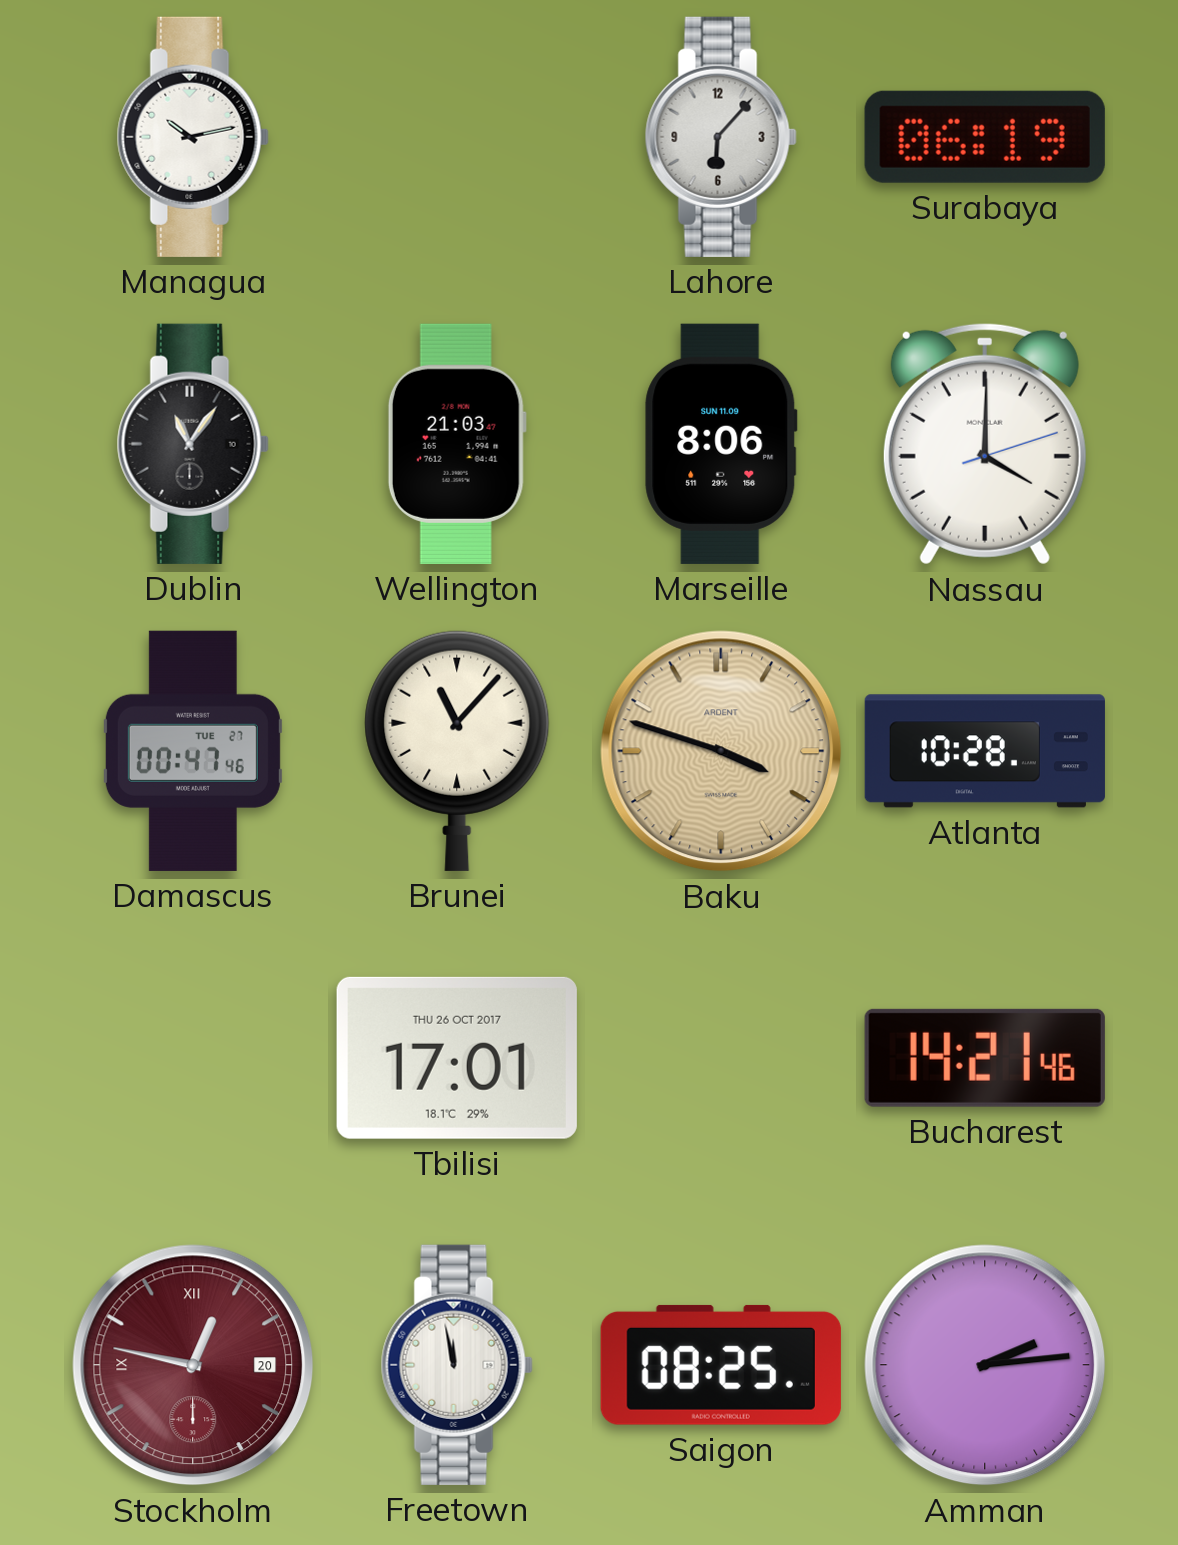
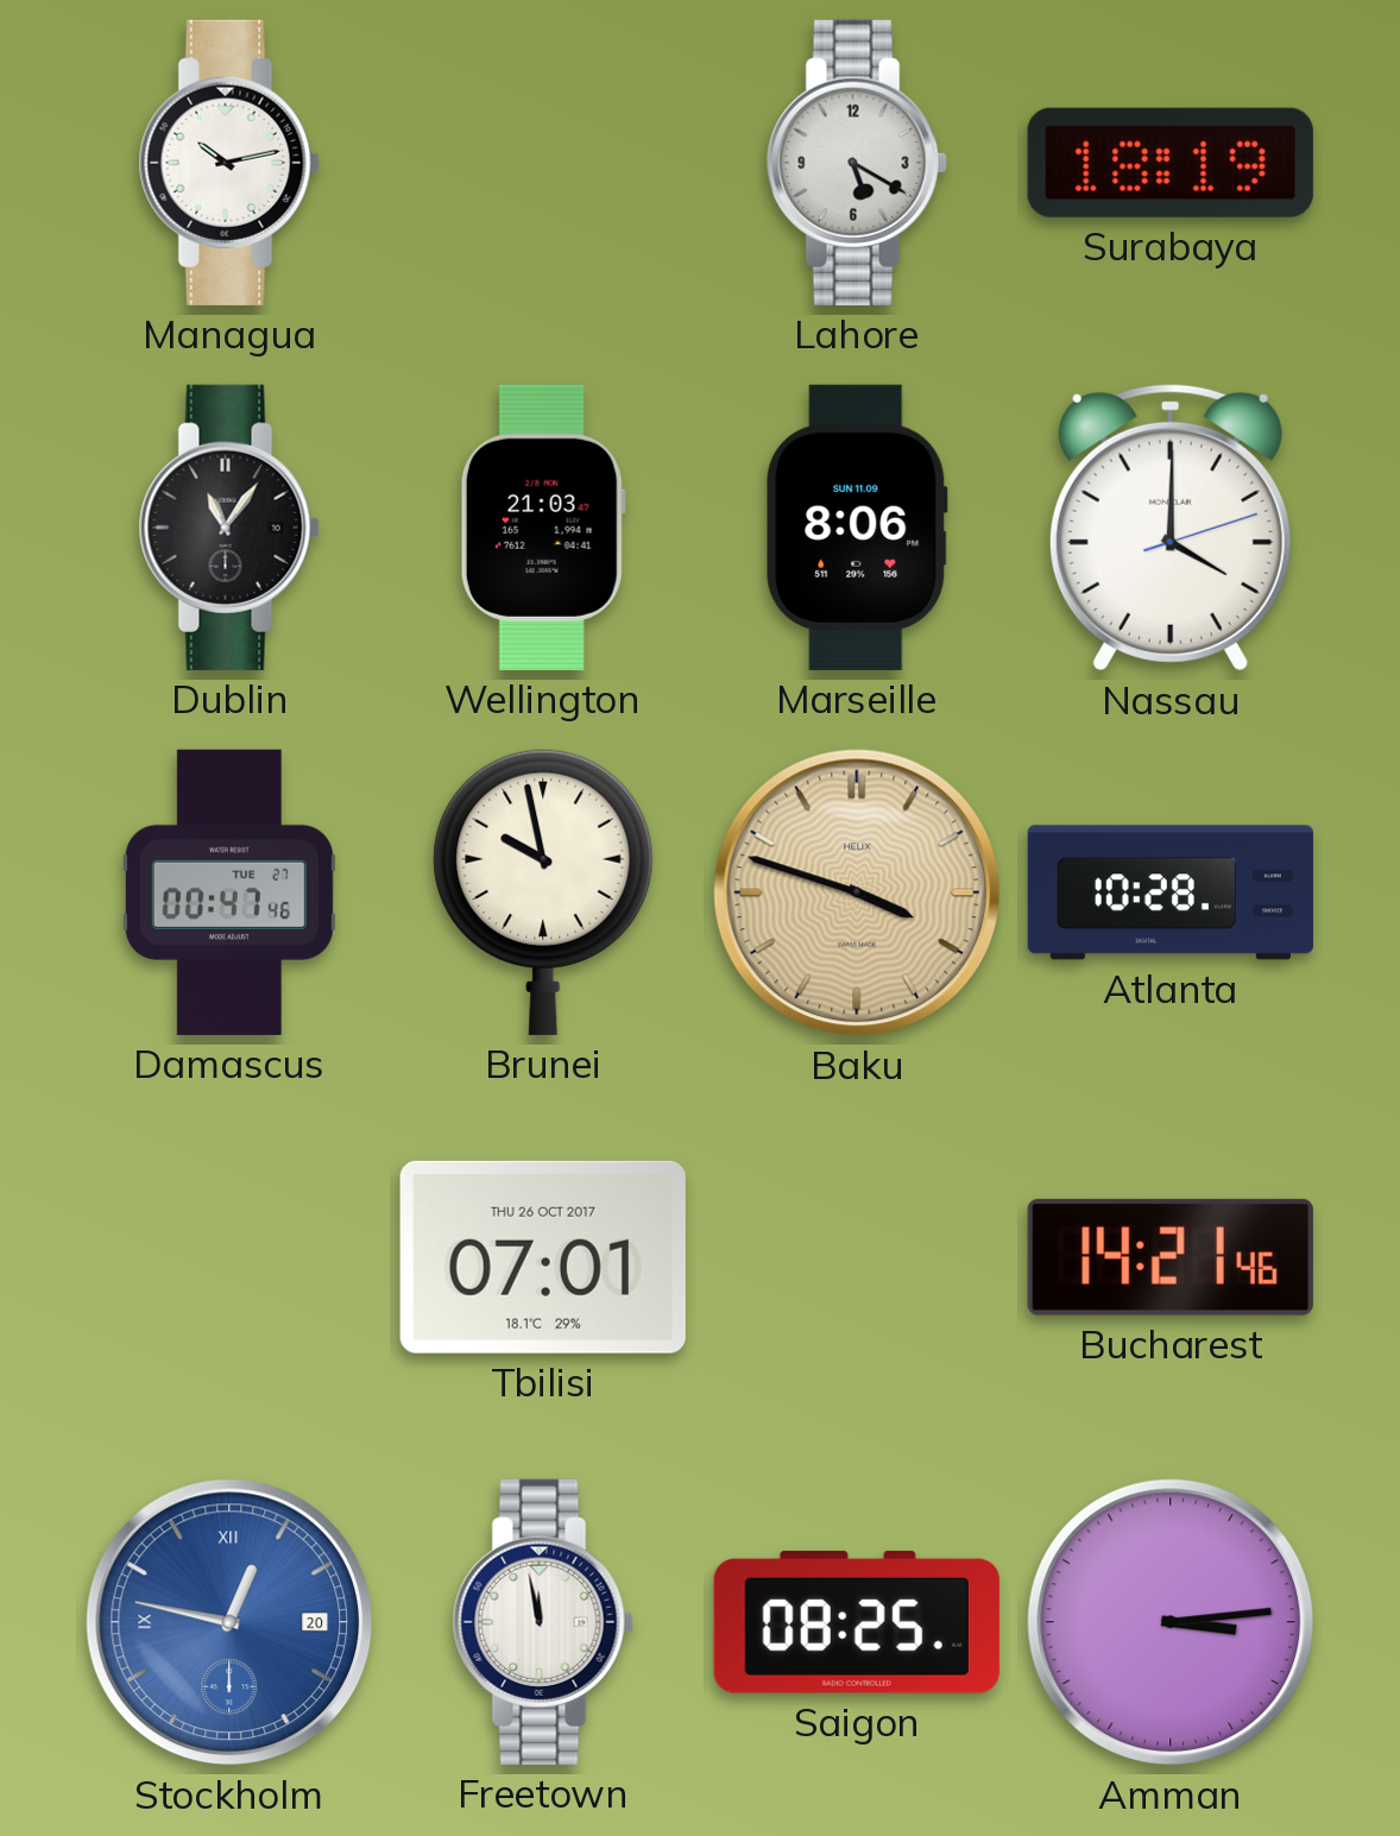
Lahore: 6:07 -> 5:20
Surabaya: 06:19 -> 18:19
Brunei: 11:07 -> 9:58
Baku brand: ARDENT -> HELIX
Tbilisi: 17:01 -> 07:01
Stockholm dial: burgundy -> blue
Amman: 2:14 -> 3:14
